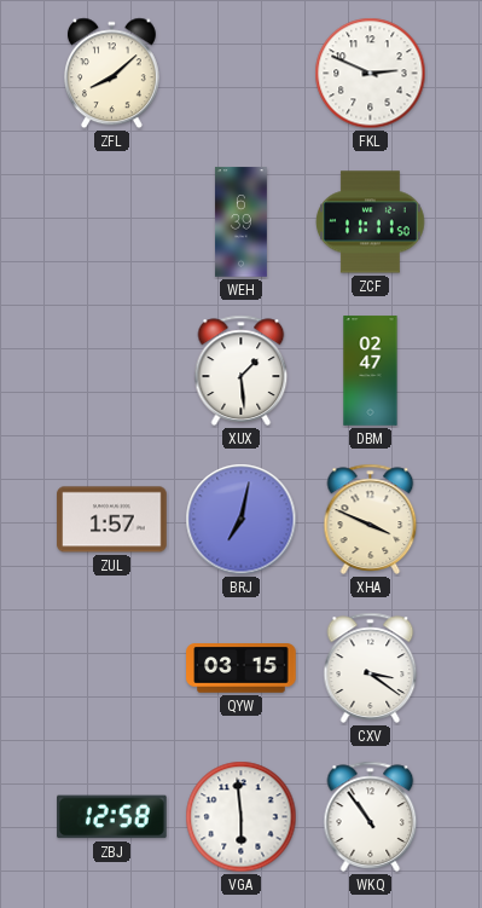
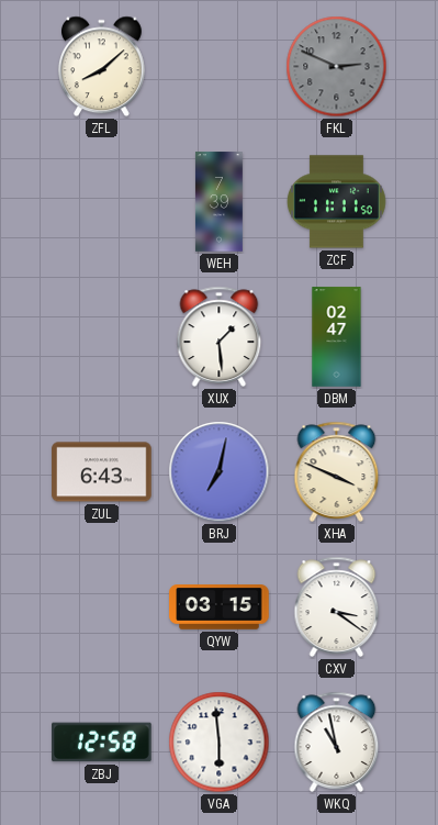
FKL dial: white -> grey
WEH: 6:39 -> 7:39
ZUL: 1:57 -> 6:43
WKQ: 10:54 -> 10:58
